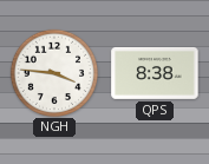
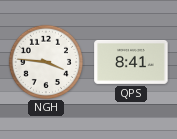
QPS: 8:38 -> 8:41
